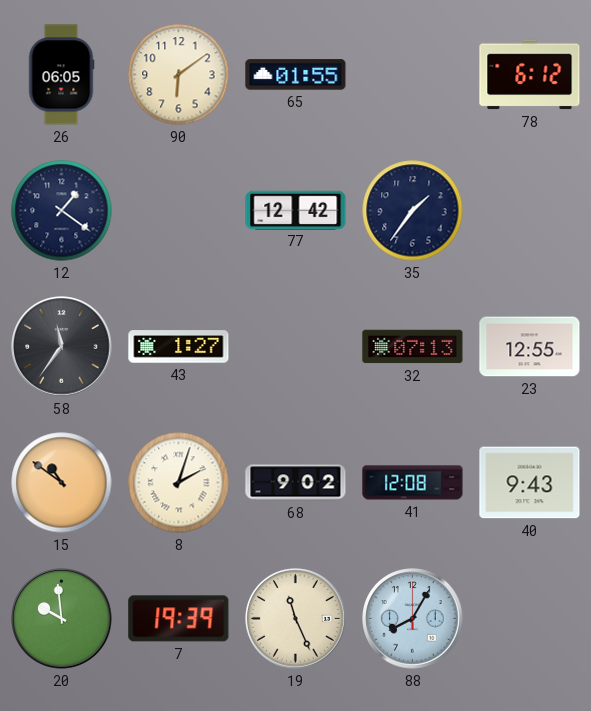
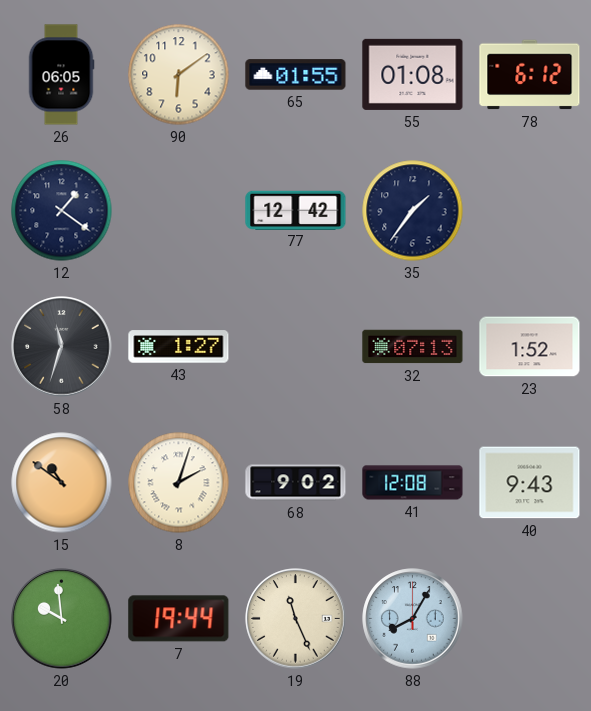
55: none -> 01:08
58: 11:36 -> 11:33
23: 12:55 -> 1:52
7: 19:39 -> 19:44
